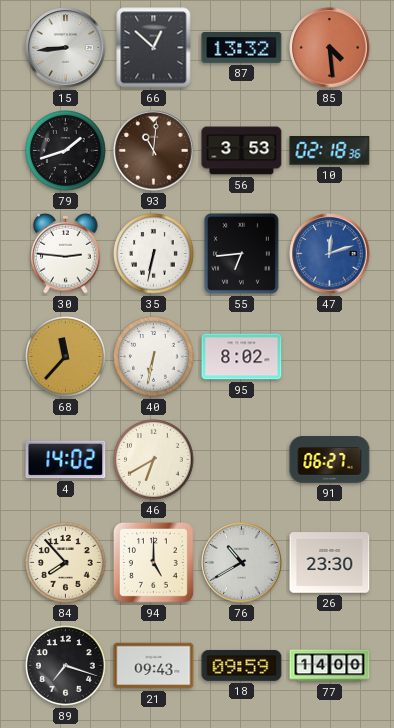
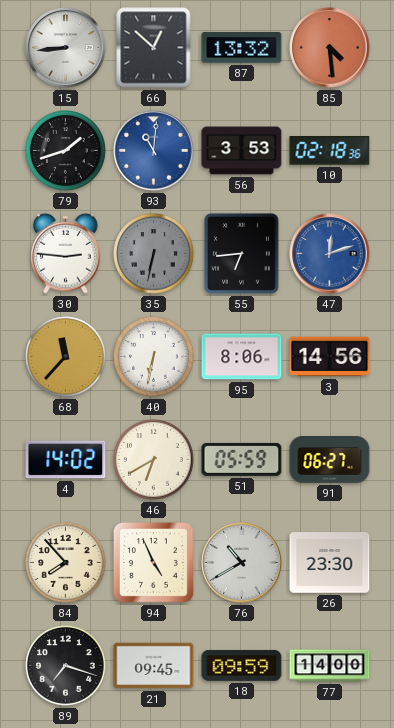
93 dial: brown -> blue
35 dial: white -> grey
95: 8:02 -> 8:06
3: none -> 14:56
51: none -> 05:59
94: 5:00 -> 4:56
21: 09:43 -> 09:45
